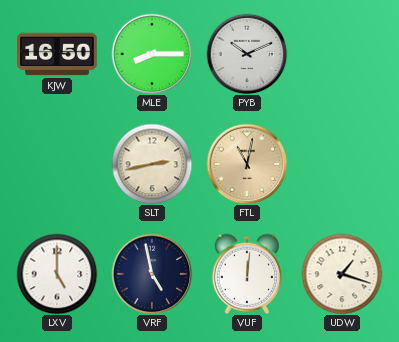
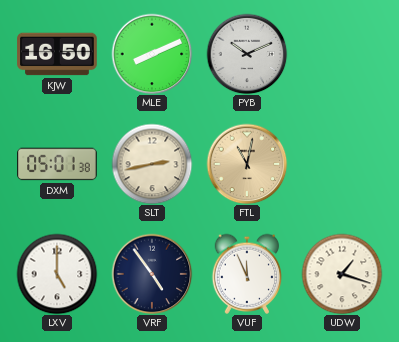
MLE: 8:15 -> 8:11
DXM: none -> 05:01
VRF: 4:58 -> 4:54
VUF: 12:01 -> 11:56
